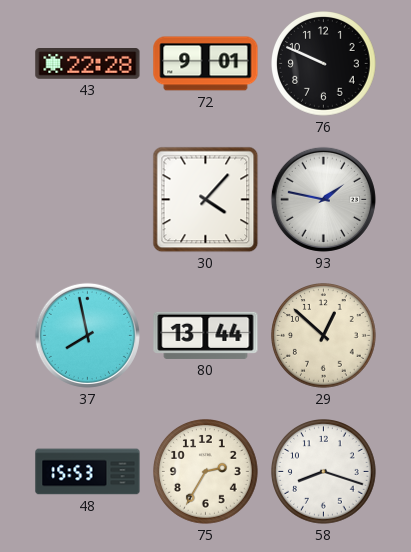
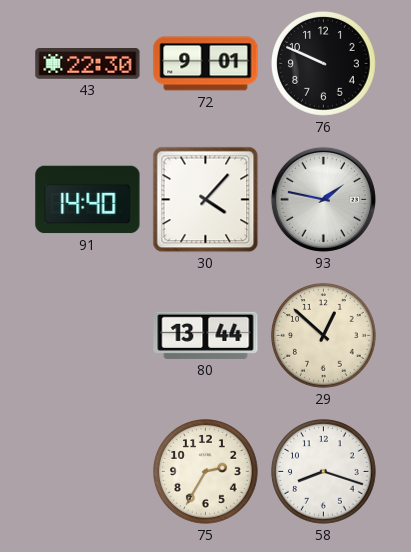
43: 22:28 -> 22:30
91: none -> 14:40
37: 7:58 -> none
48: 15:53 -> none
